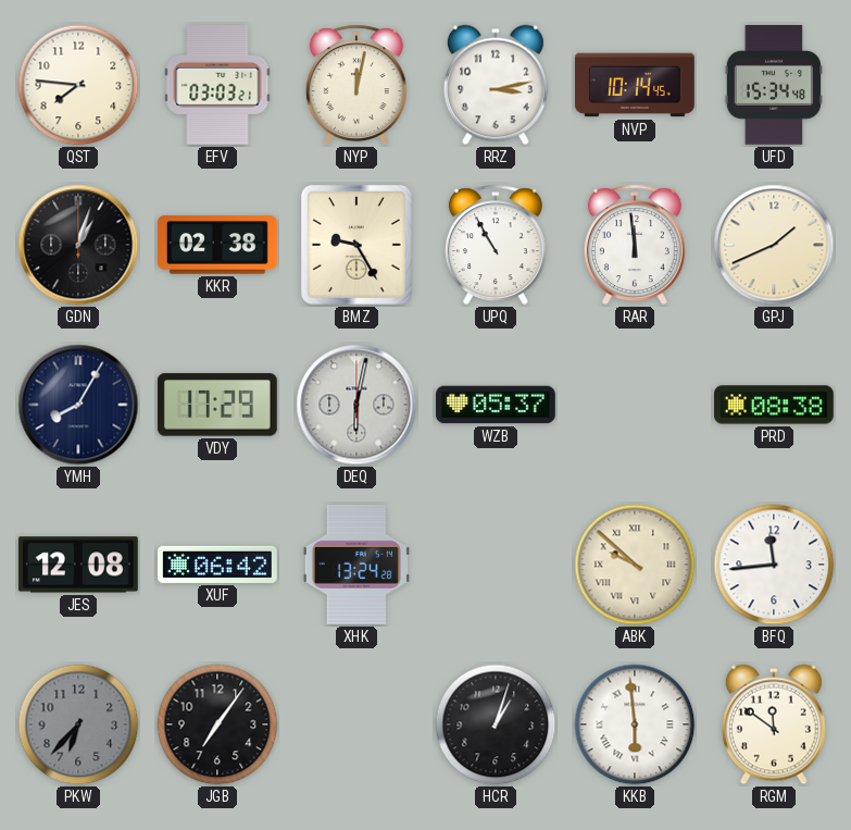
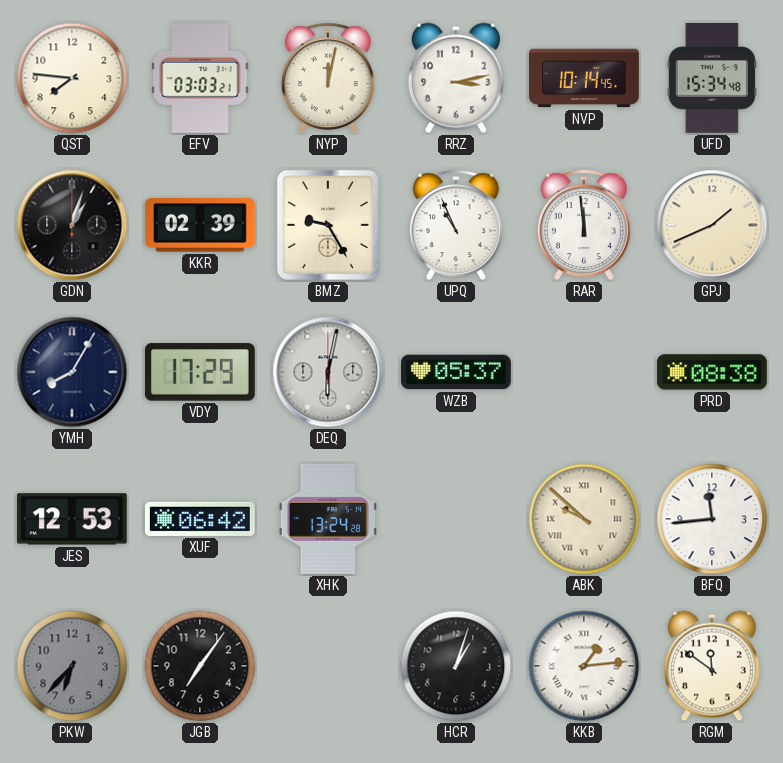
KKR: 02:38 -> 02:39
UPQ: 10:55 -> 10:56
JES: 12:08 -> 12:53
KKB: 5:59 -> 1:14
